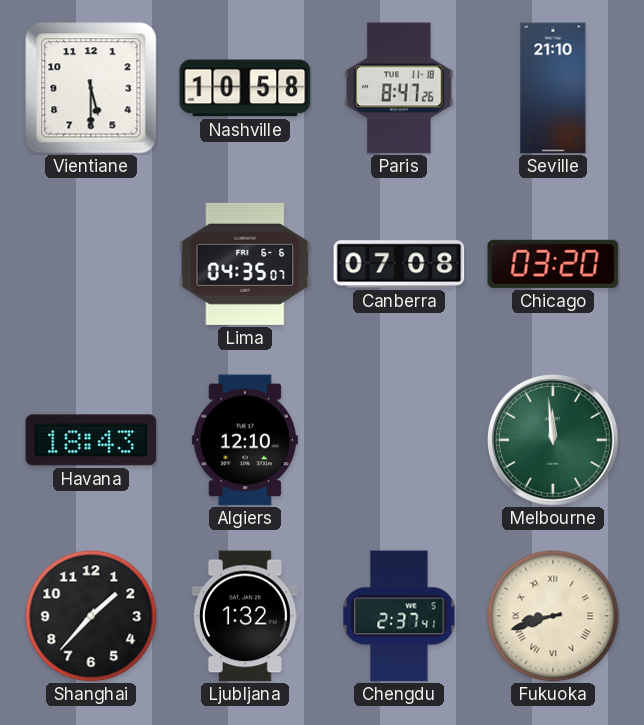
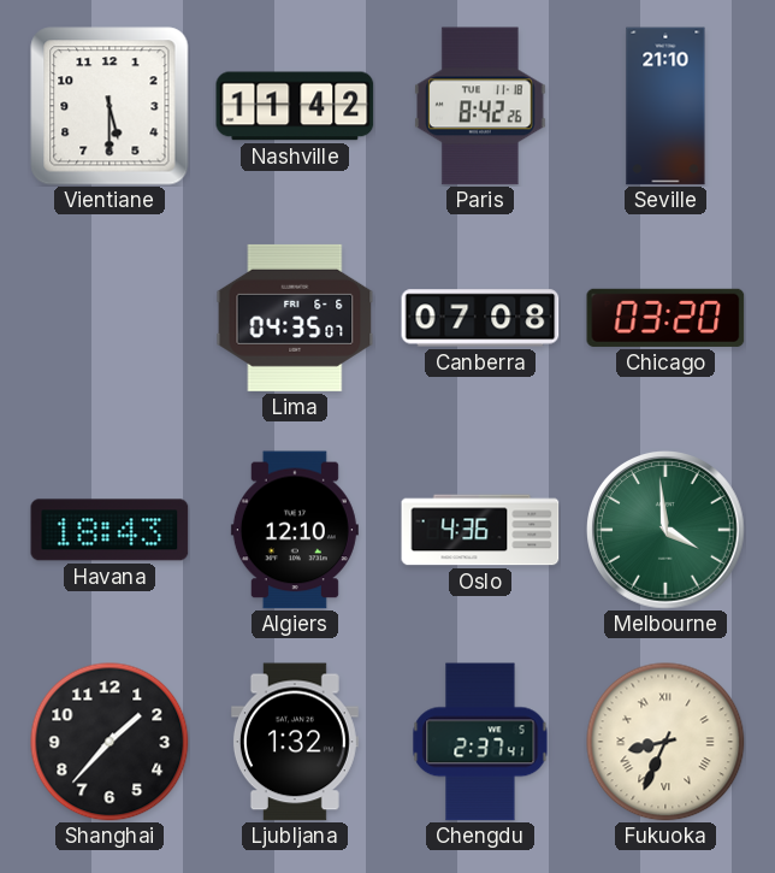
Nashville: 10:58 -> 11:42
Paris: 8:47 -> 8:42
Oslo: none -> 4:36
Melbourne: 11:59 -> 3:59
Fukuoka: 8:42 -> 8:34
